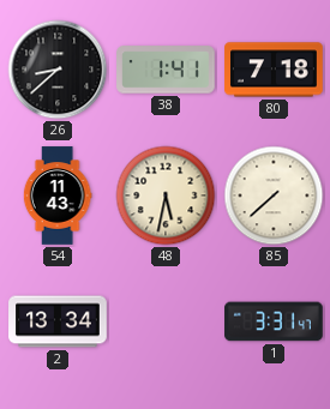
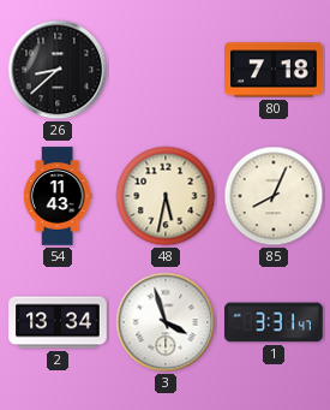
38: 1:41 -> none
85: 7:38 -> 8:04
3: none -> 3:57
